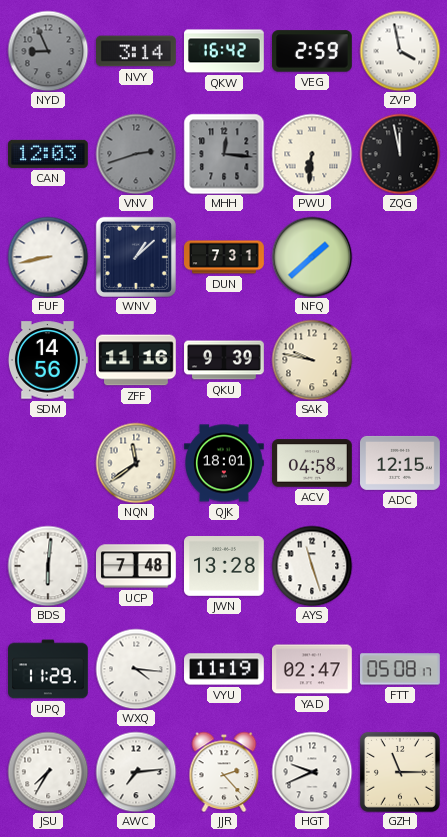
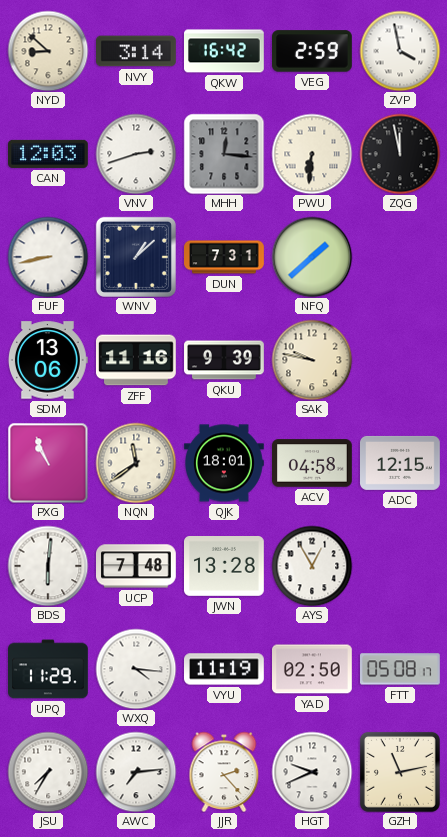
NYD: 8:56 -> 8:52
NYD dial: grey -> cream
VNV dial: grey -> white
SDM: 14:56 -> 13:06
PXG: none -> 10:56
AYS: 11:27 -> 12:55
YAD: 02:47 -> 02:50
GZH: 11:15 -> 11:13
